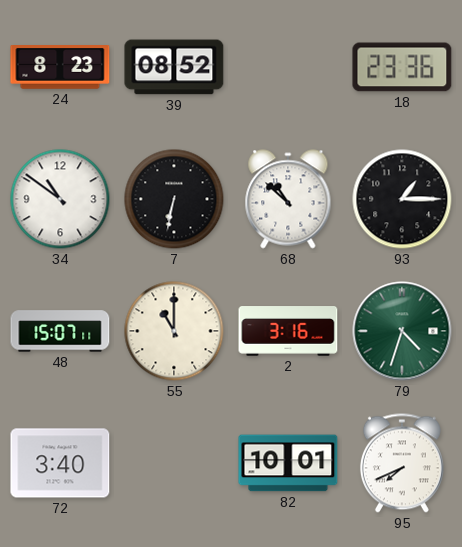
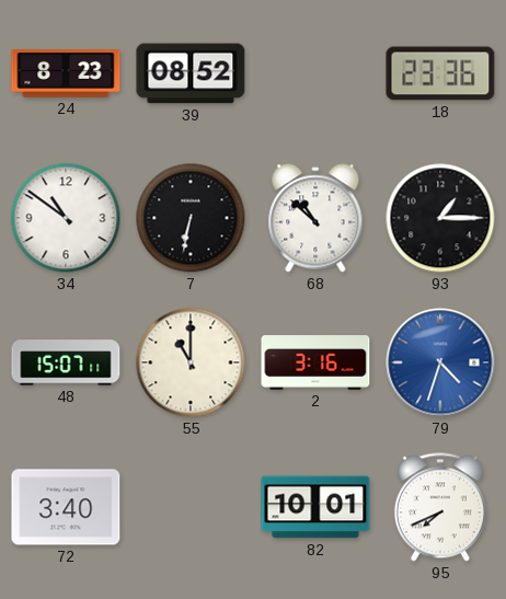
79 dial: green -> blue
